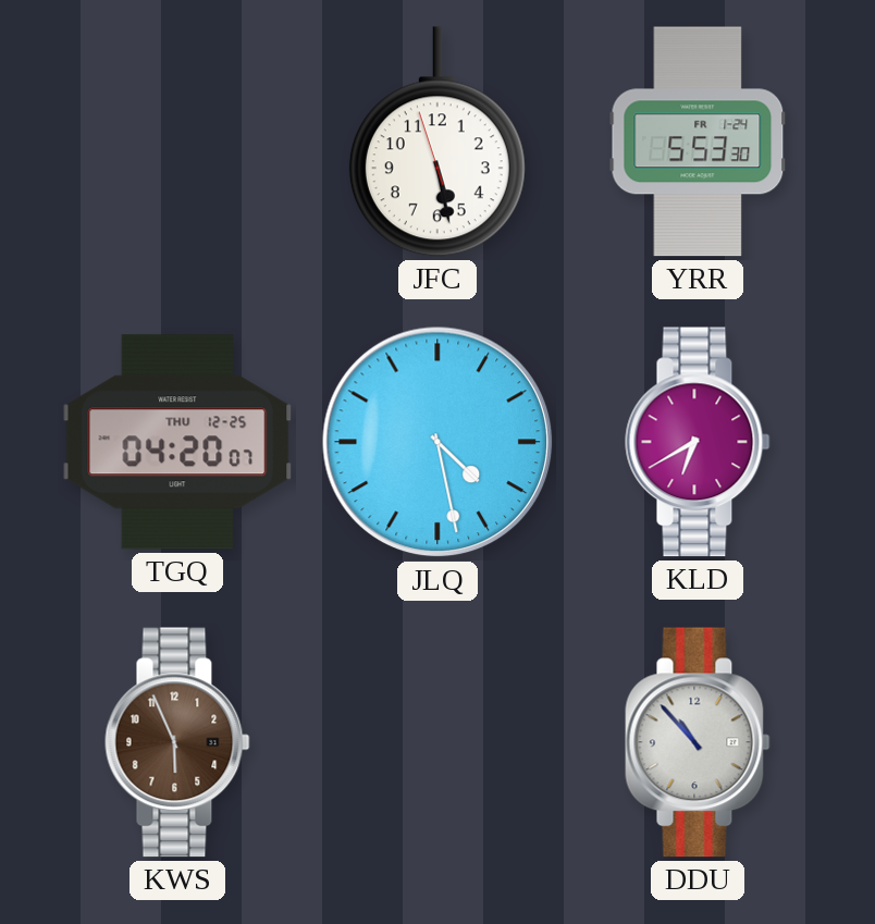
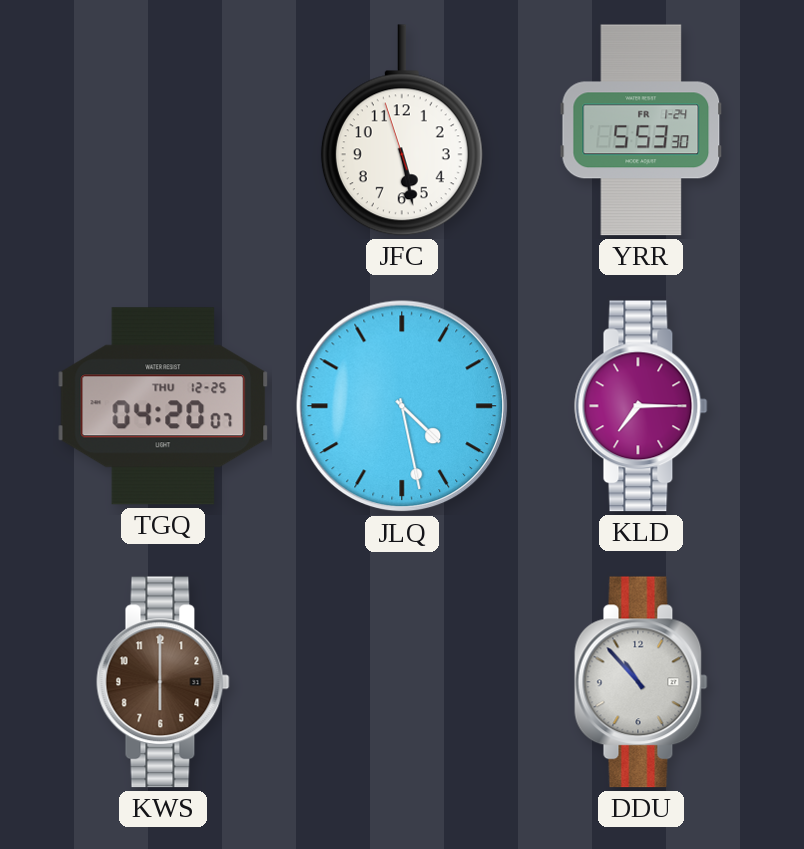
KLD: 6:40 -> 7:15
KWS: 5:56 -> 6:00
